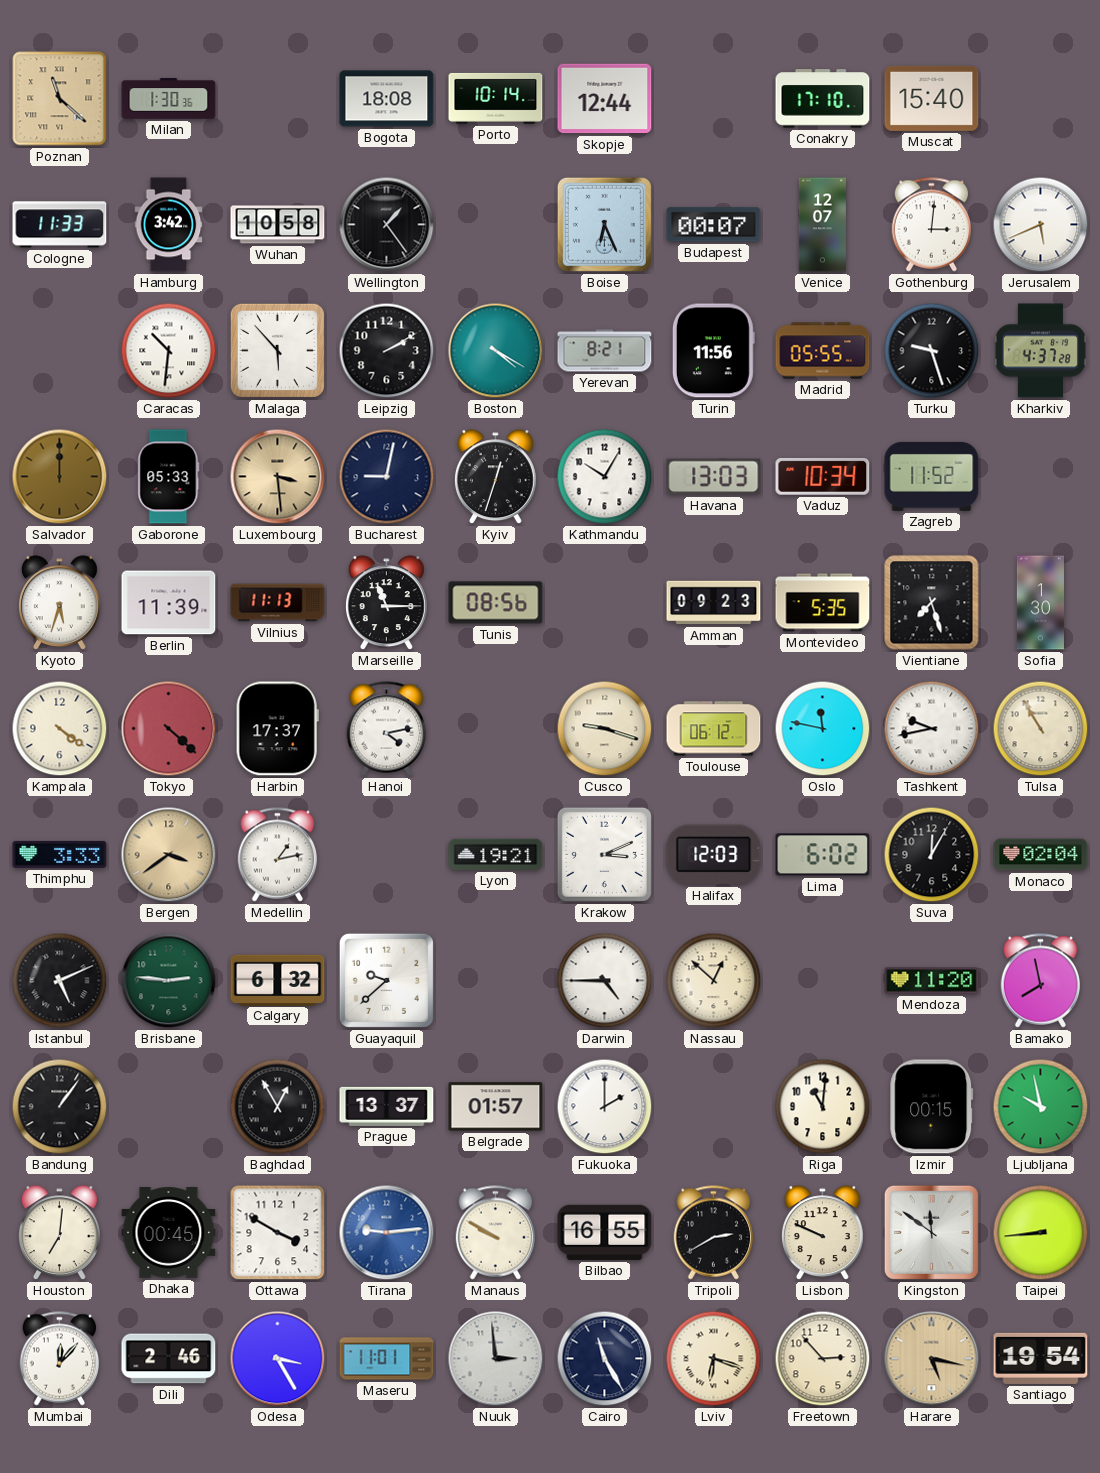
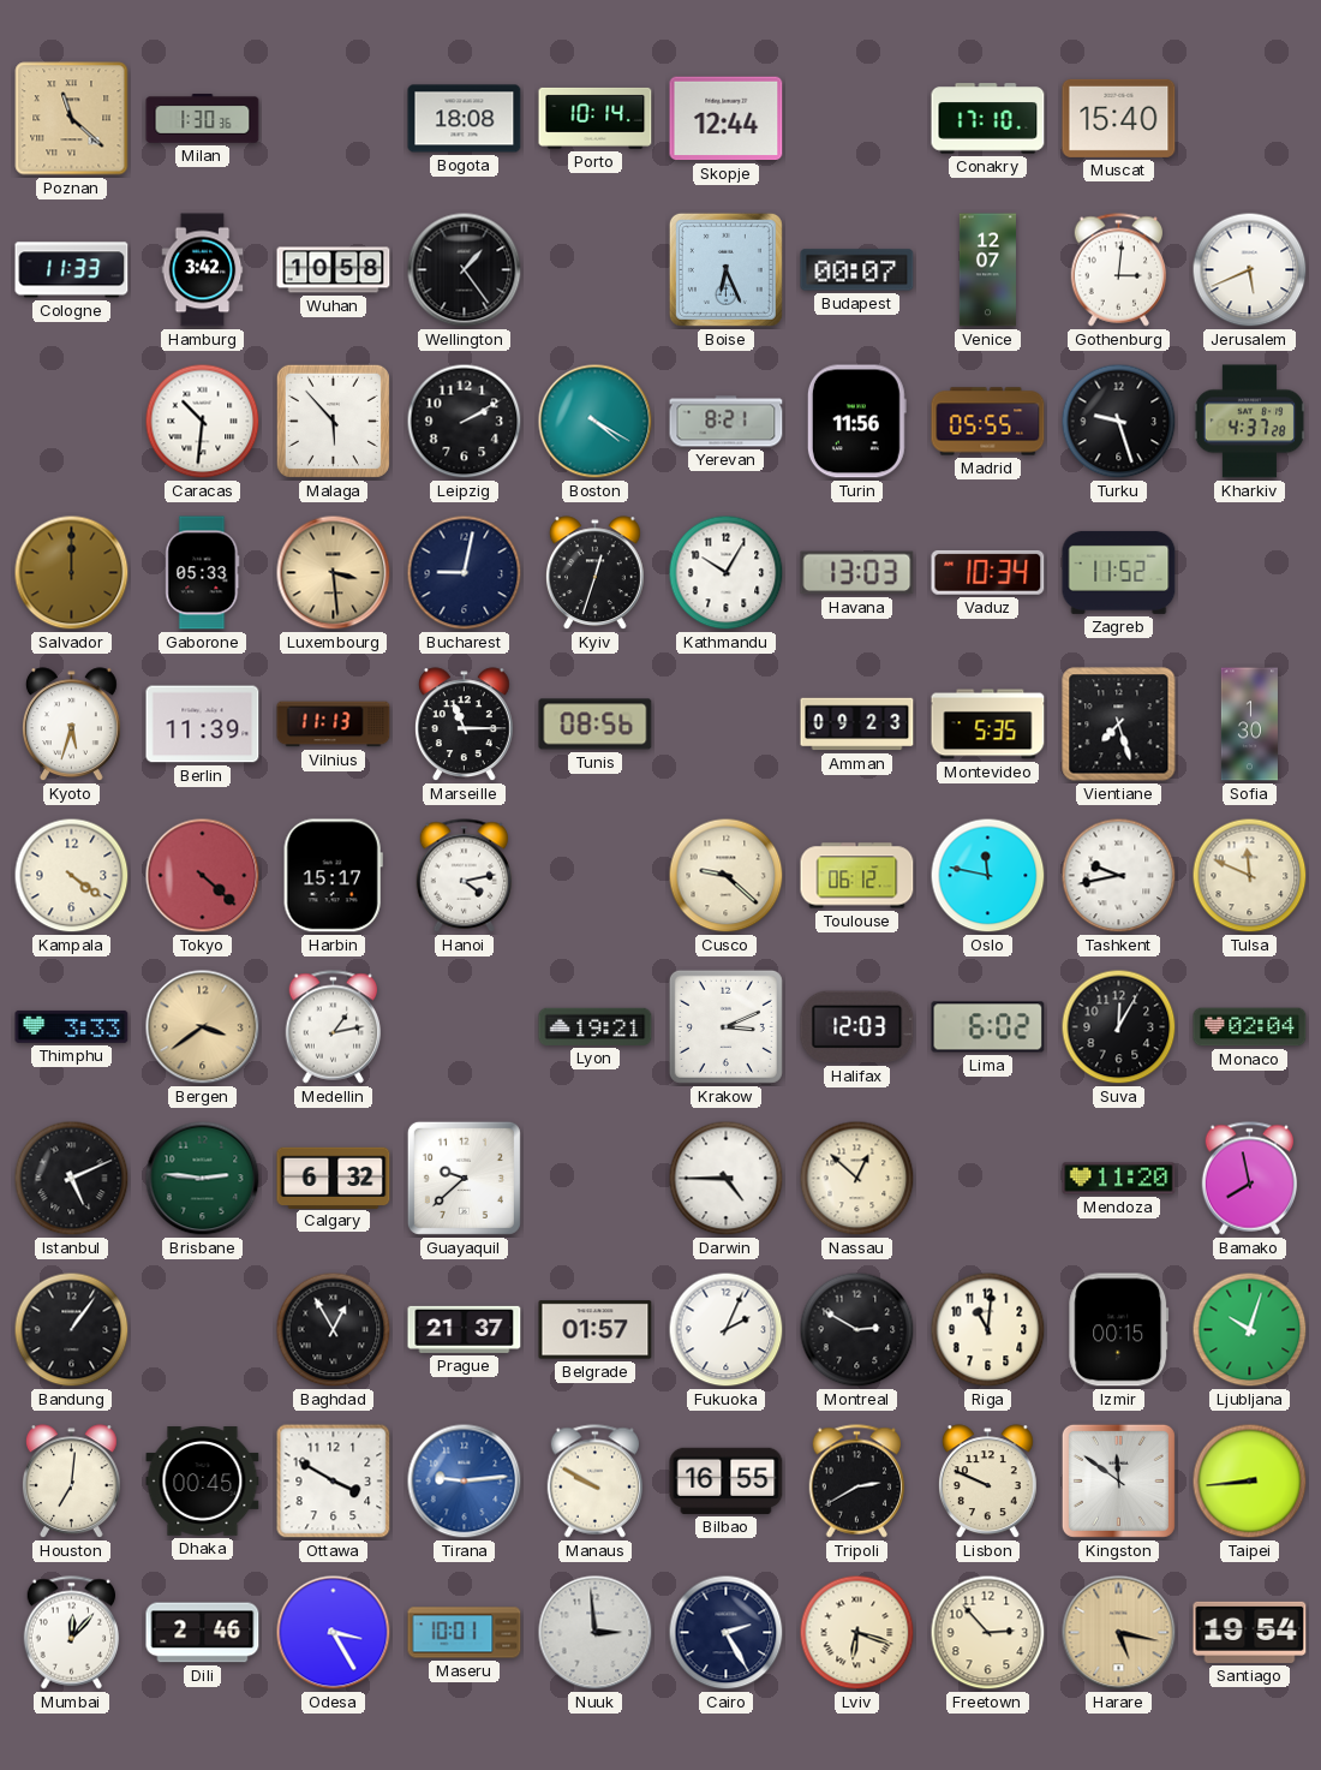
Harbin: 17:37 -> 15:17
Cusco: 9:18 -> 9:22
Tulsa: 10:55 -> 11:49
Prague: 13:37 -> 21:37
Fukuoka: 2:00 -> 2:04
Montreal: none -> 2:50
Ljubljana: 9:58 -> 10:03
Maseru: 11:01 -> 10:01
Cairo: 11:25 -> 2:25
